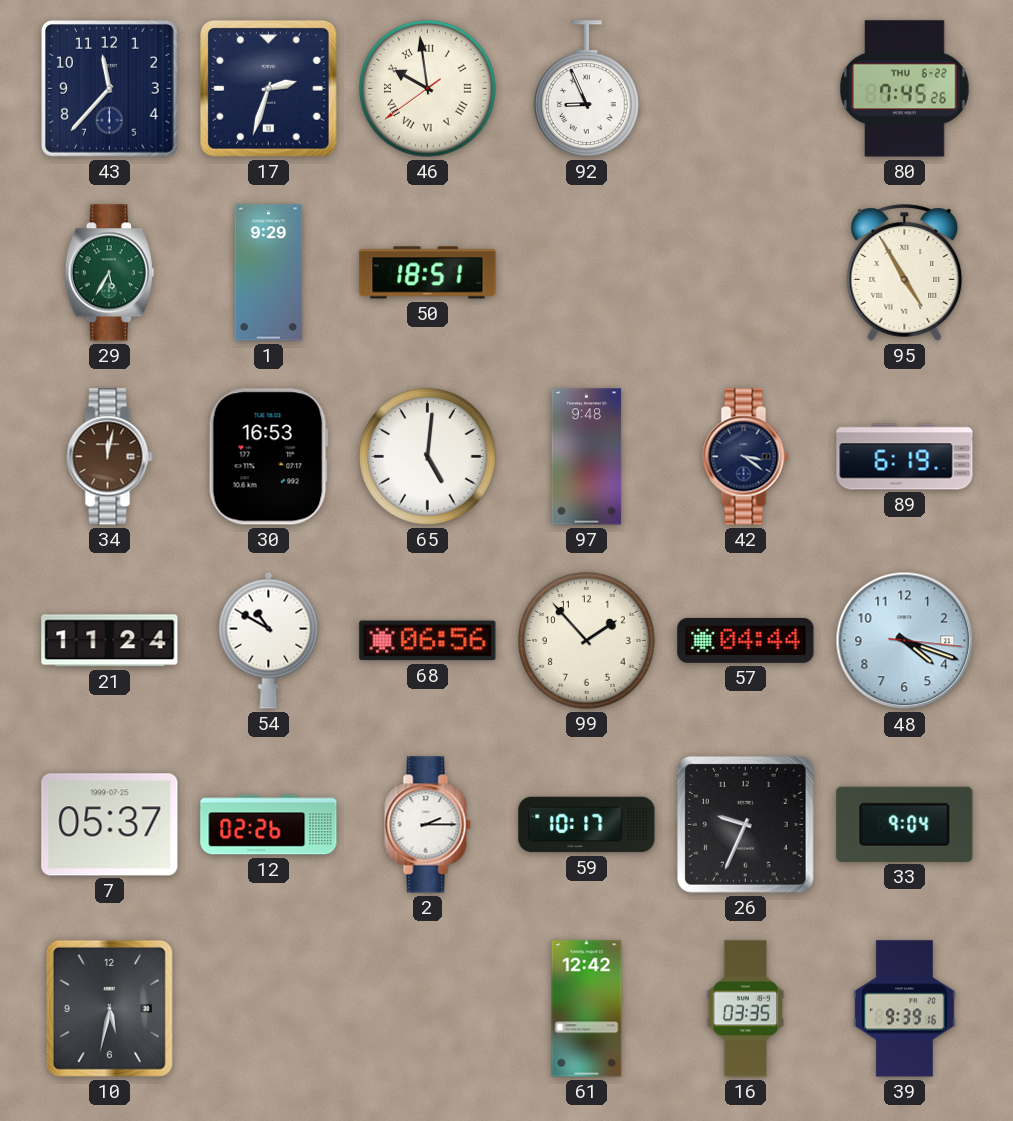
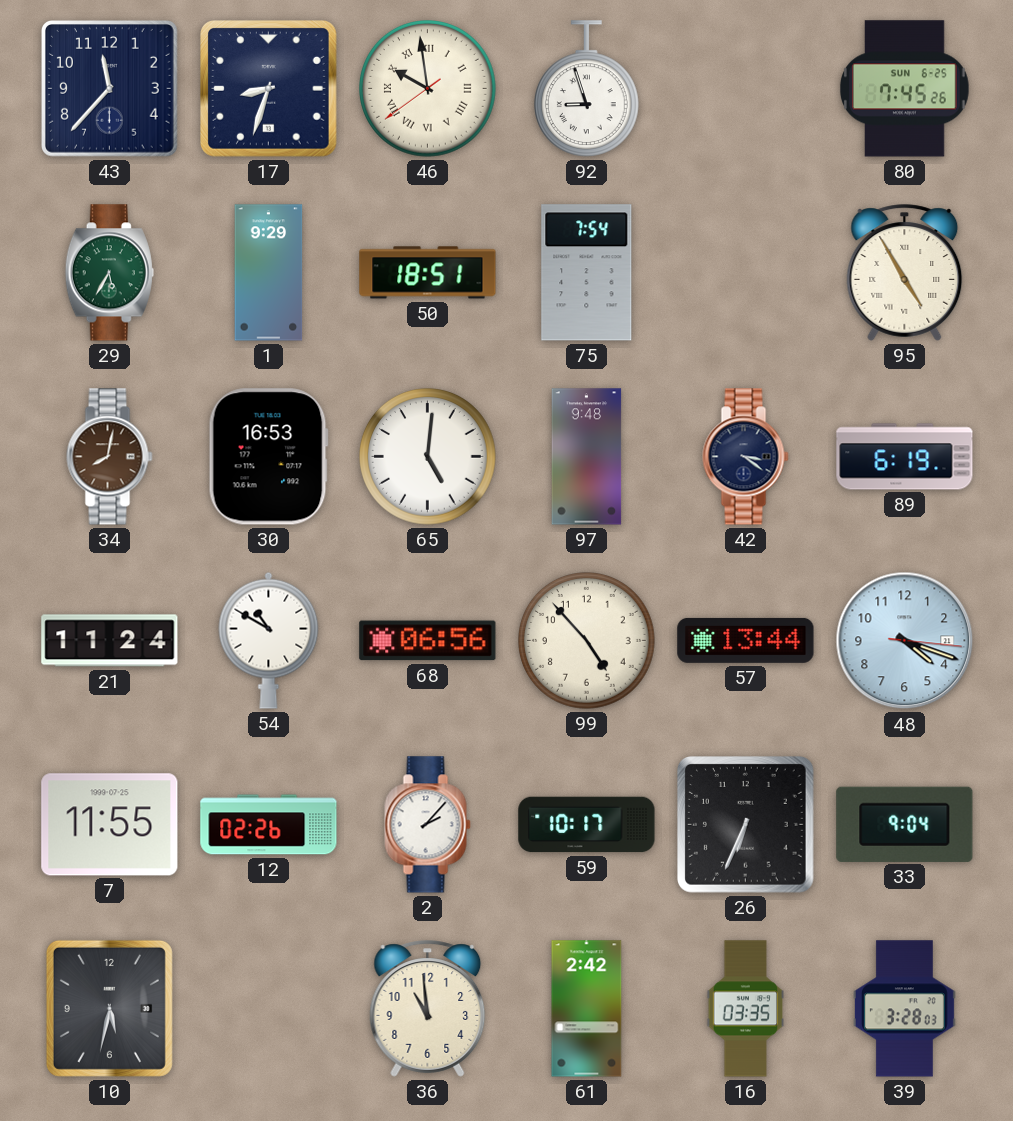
17: 2:33 -> 8:33
92: 8:56 -> 8:57
80 date: THU 6-22 -> SUN 6-25
75: none -> 7:54
34: 12:02 -> 8:02
99: 1:53 -> 4:53
57: 04:44 -> 13:44
7: 05:37 -> 11:55
2: 2:15 -> 2:07
26: 9:34 -> 6:34
36: none -> 10:59
61: 12:42 -> 2:42
39: 9:39 -> 3:28
